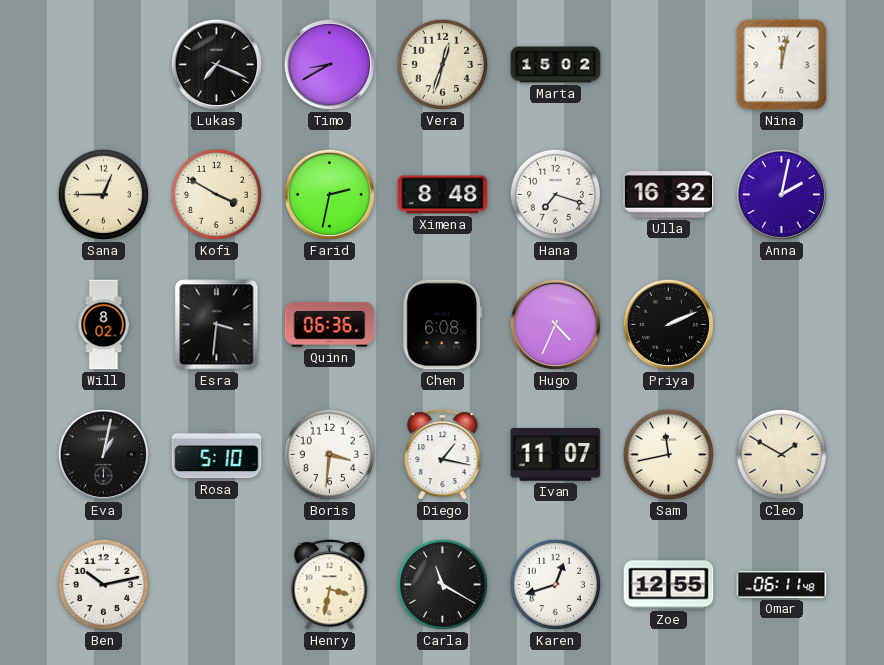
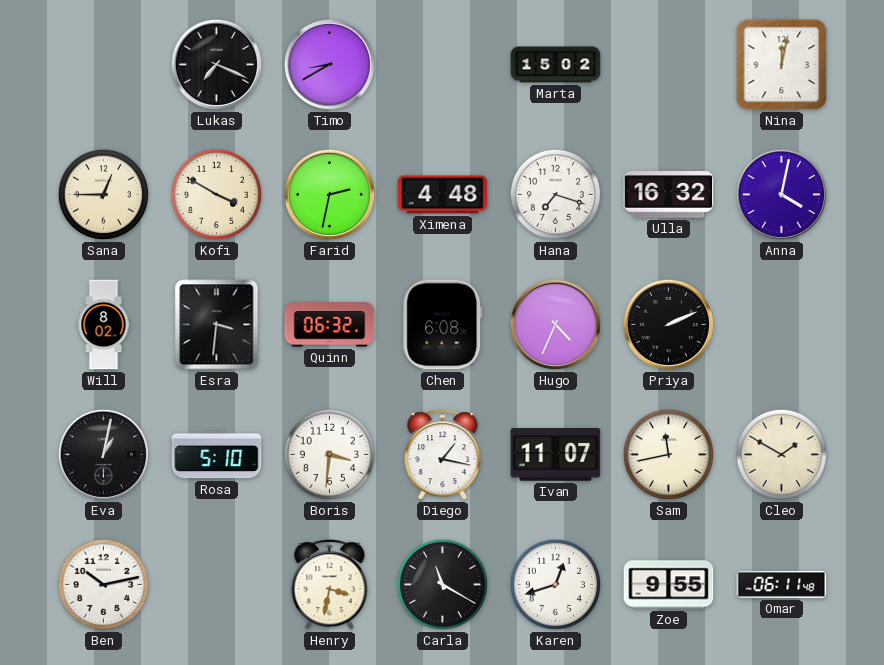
Vera: 12:33 -> none
Ximena: 8:48 -> 4:48
Anna: 2:02 -> 4:02
Quinn: 06:36 -> 06:32
Zoe: 12:55 -> 9:55
